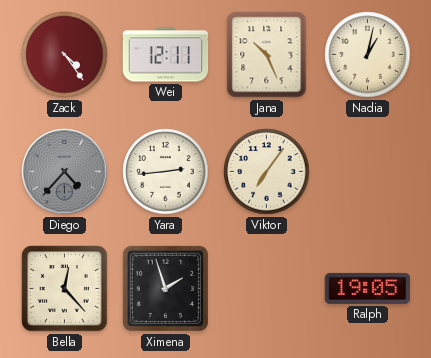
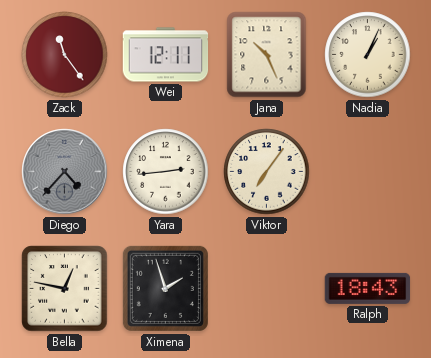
Zack: 4:24 -> 11:24
Nadia: 1:02 -> 1:04
Bella: 12:23 -> 12:47
Ralph: 19:05 -> 18:43
